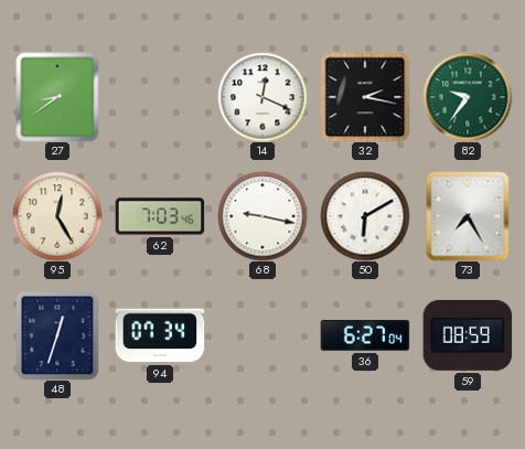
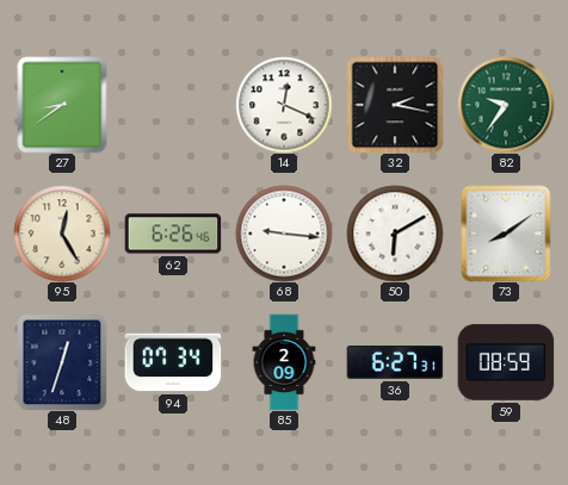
62: 7:03 -> 6:26
68: 9:17 -> 9:16
73: 7:25 -> 8:09
85: none -> 2:09
36: 6:27:04 -> 6:27:31
